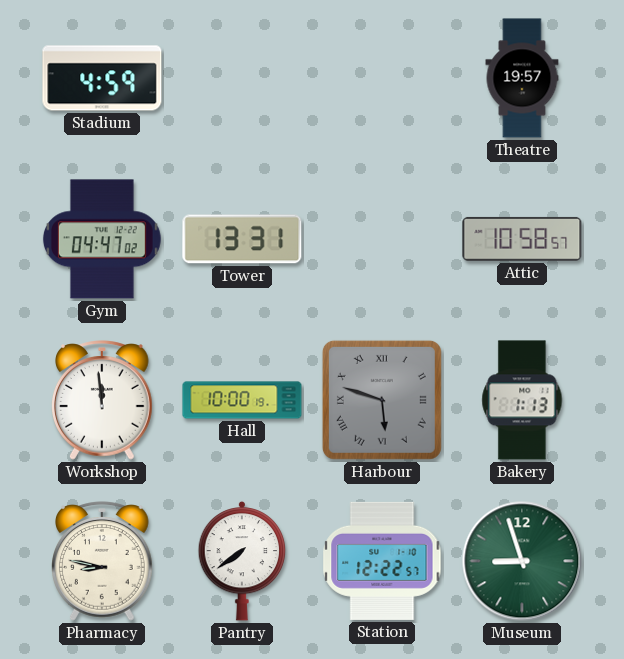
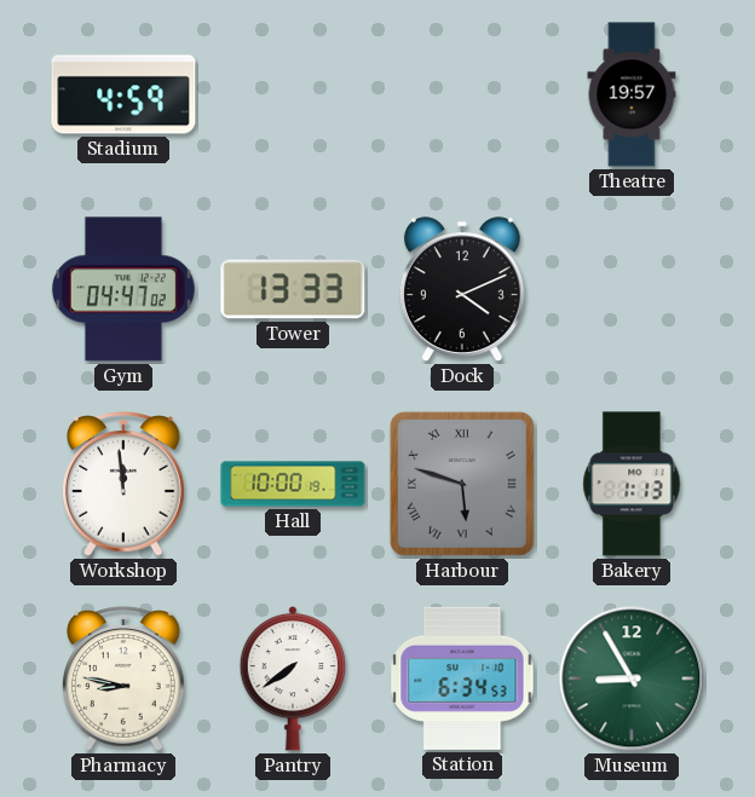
Tower: 13:31 -> 13:33
Dock: none -> 4:11
Attic: 10:58 -> none
Station: 12:22 -> 6:34
Museum: 8:57 -> 8:55
